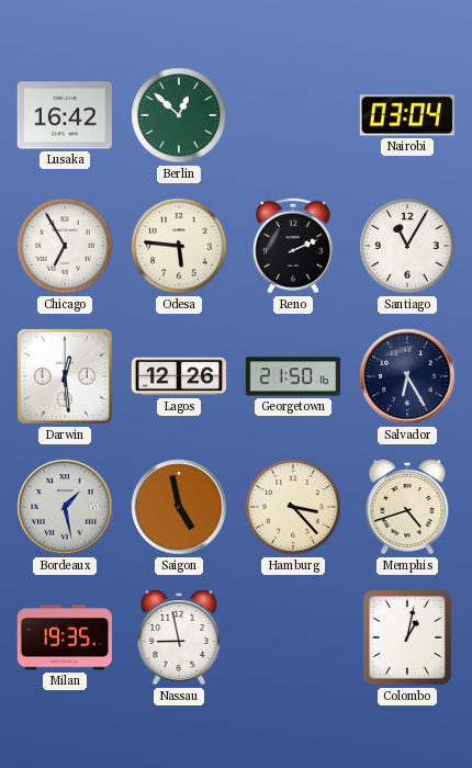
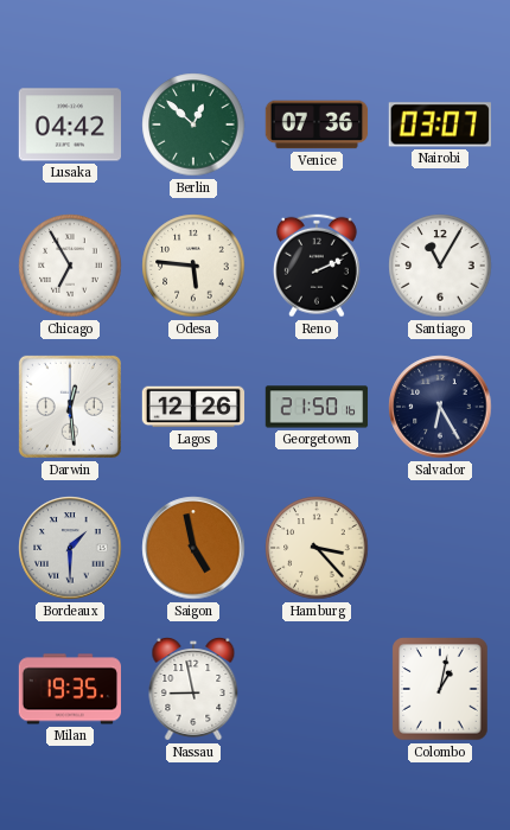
Lusaka: 16:42 -> 04:42
Venice: none -> 07:36
Nairobi: 03:04 -> 03:07
Bordeaux: 1:28 -> 1:30
Memphis: 4:42 -> none
